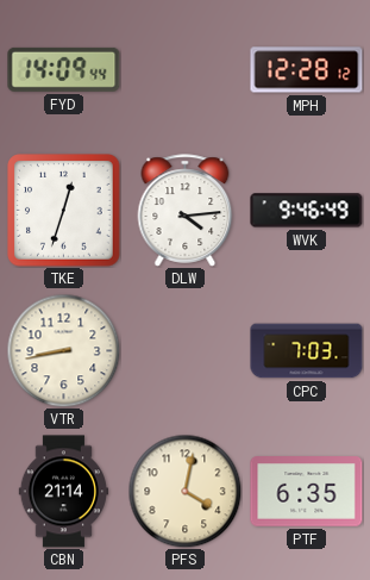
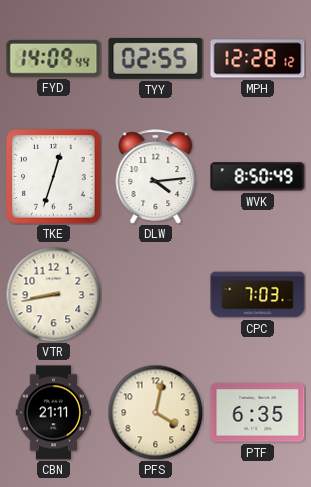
TYY: none -> 02:55
WVK: 9:46 -> 8:50
CBN: 21:14 -> 21:11
